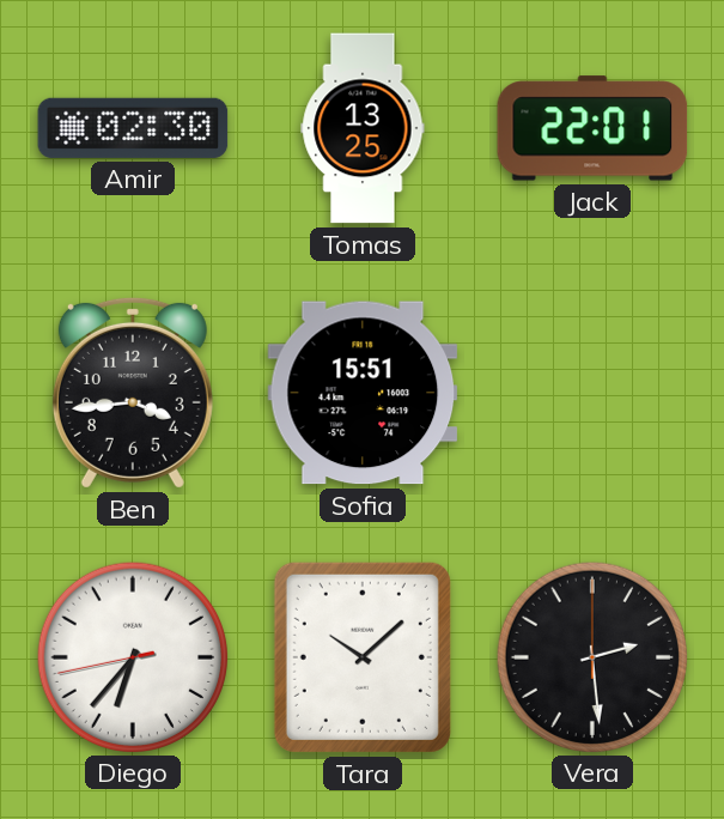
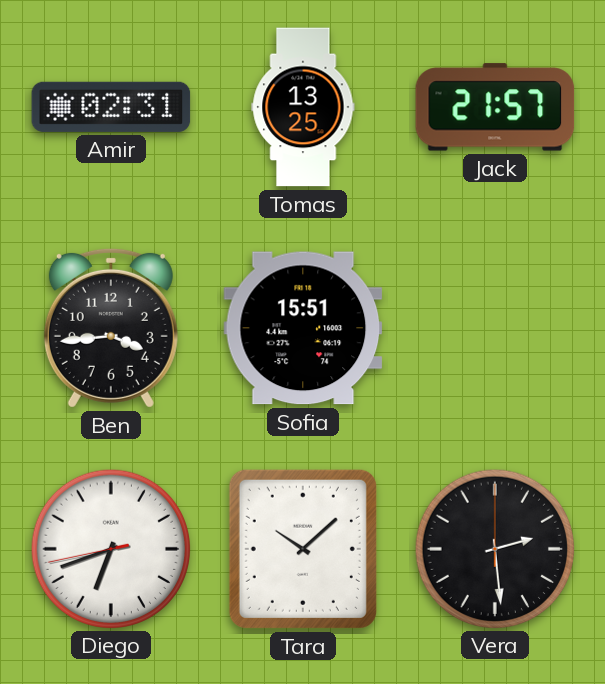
Amir: 02:30 -> 02:31
Jack: 22:01 -> 21:57
Diego: 6:36 -> 6:41
